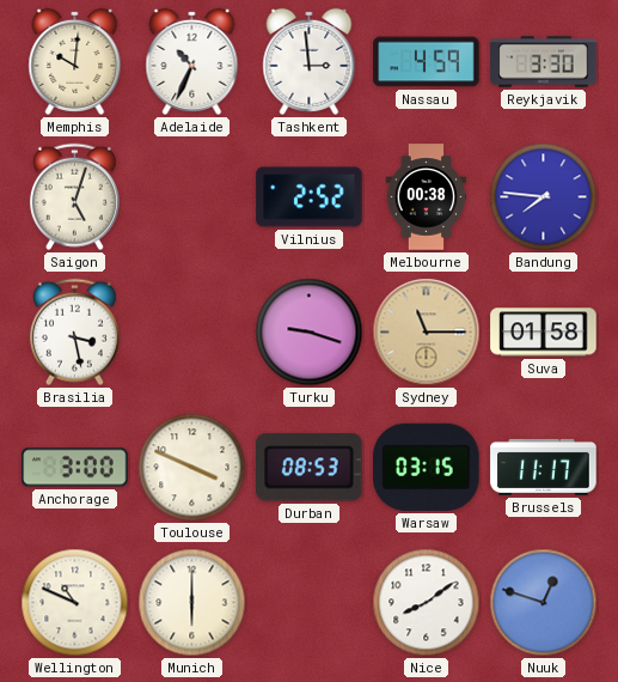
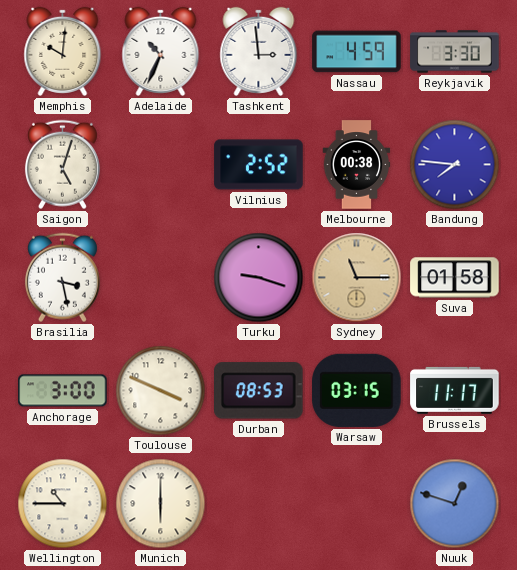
Wellington: 10:49 -> 10:45
Nice: 8:09 -> none
